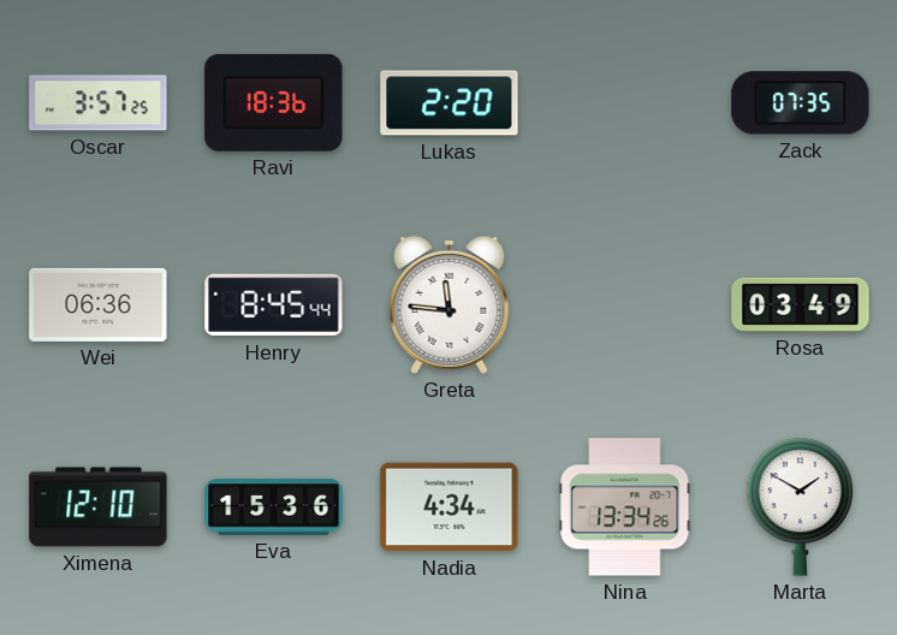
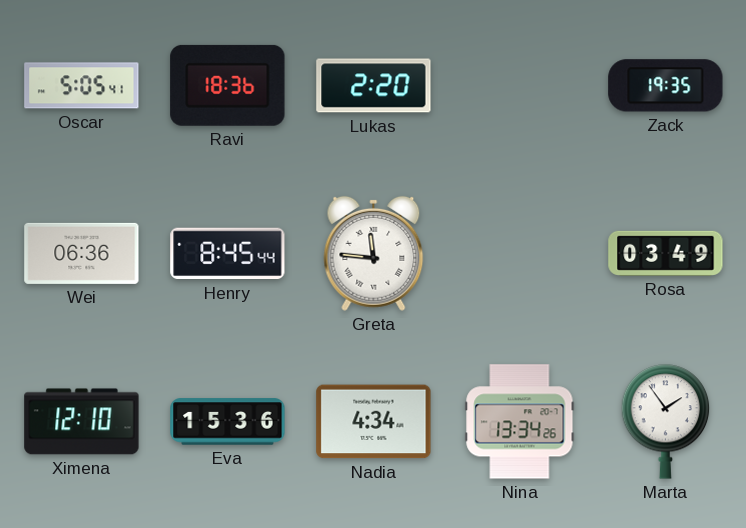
Oscar: 3:57 -> 5:05
Zack: 07:35 -> 19:35
Marta: 1:50 -> 1:54
